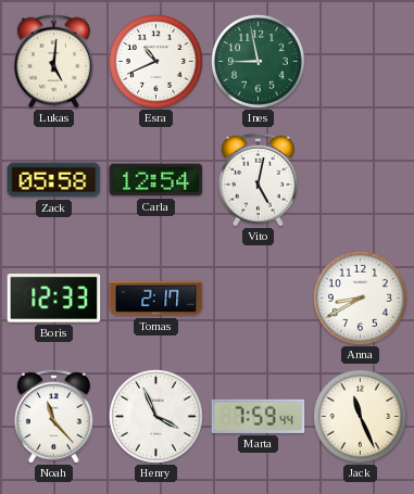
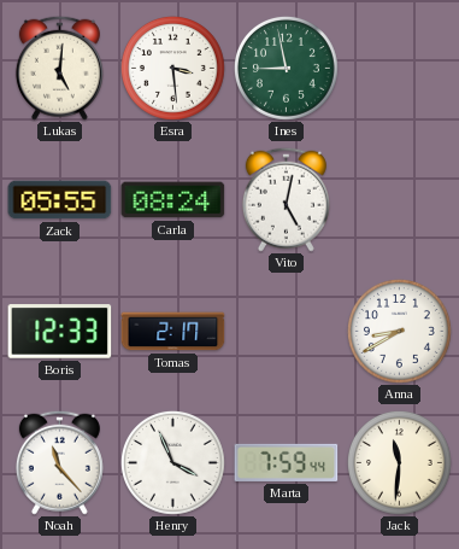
Esra: 10:41 -> 3:29
Zack: 05:58 -> 05:55
Carla: 12:54 -> 08:24
Jack: 11:26 -> 11:31
